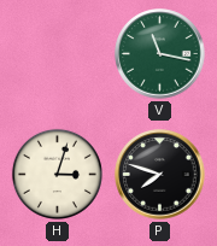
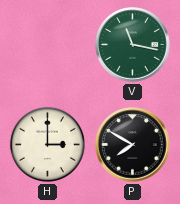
H: 3:03 -> 3:00
P: 7:48 -> 7:50
